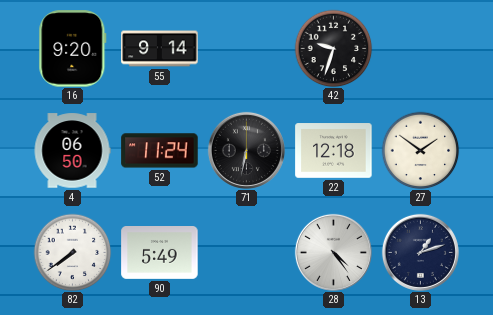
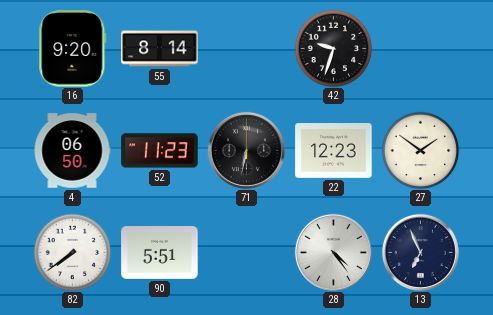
55: 9:14 -> 8:14
52: 11:24 -> 11:23
22: 12:18 -> 12:23
90: 5:49 -> 5:51
13: 1:12 -> 6:56
